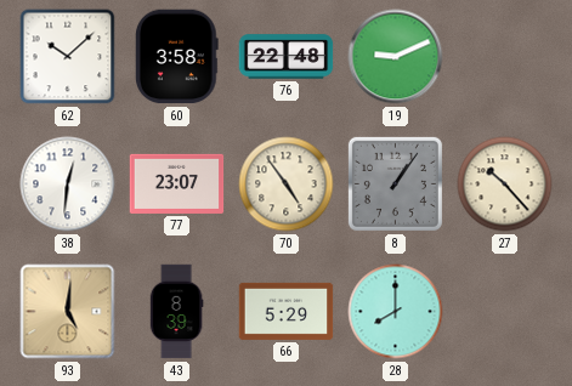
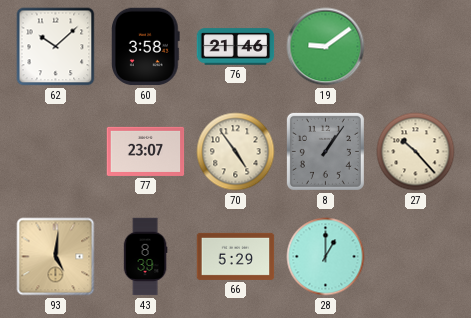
76: 22:48 -> 21:46
19: 9:11 -> 9:09
38: 12:31 -> none
28: 8:00 -> 1:00
